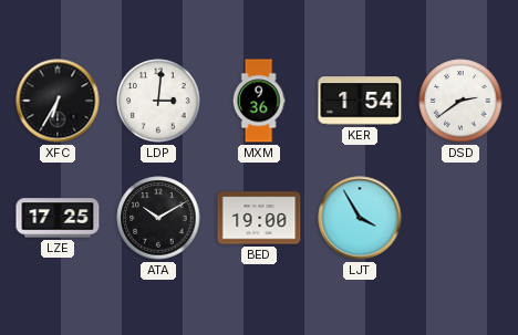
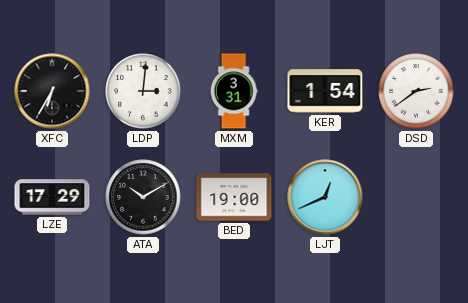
MXM: 9:36 -> 3:31
LZE: 17:25 -> 17:29
LJT: 3:55 -> 12:41
